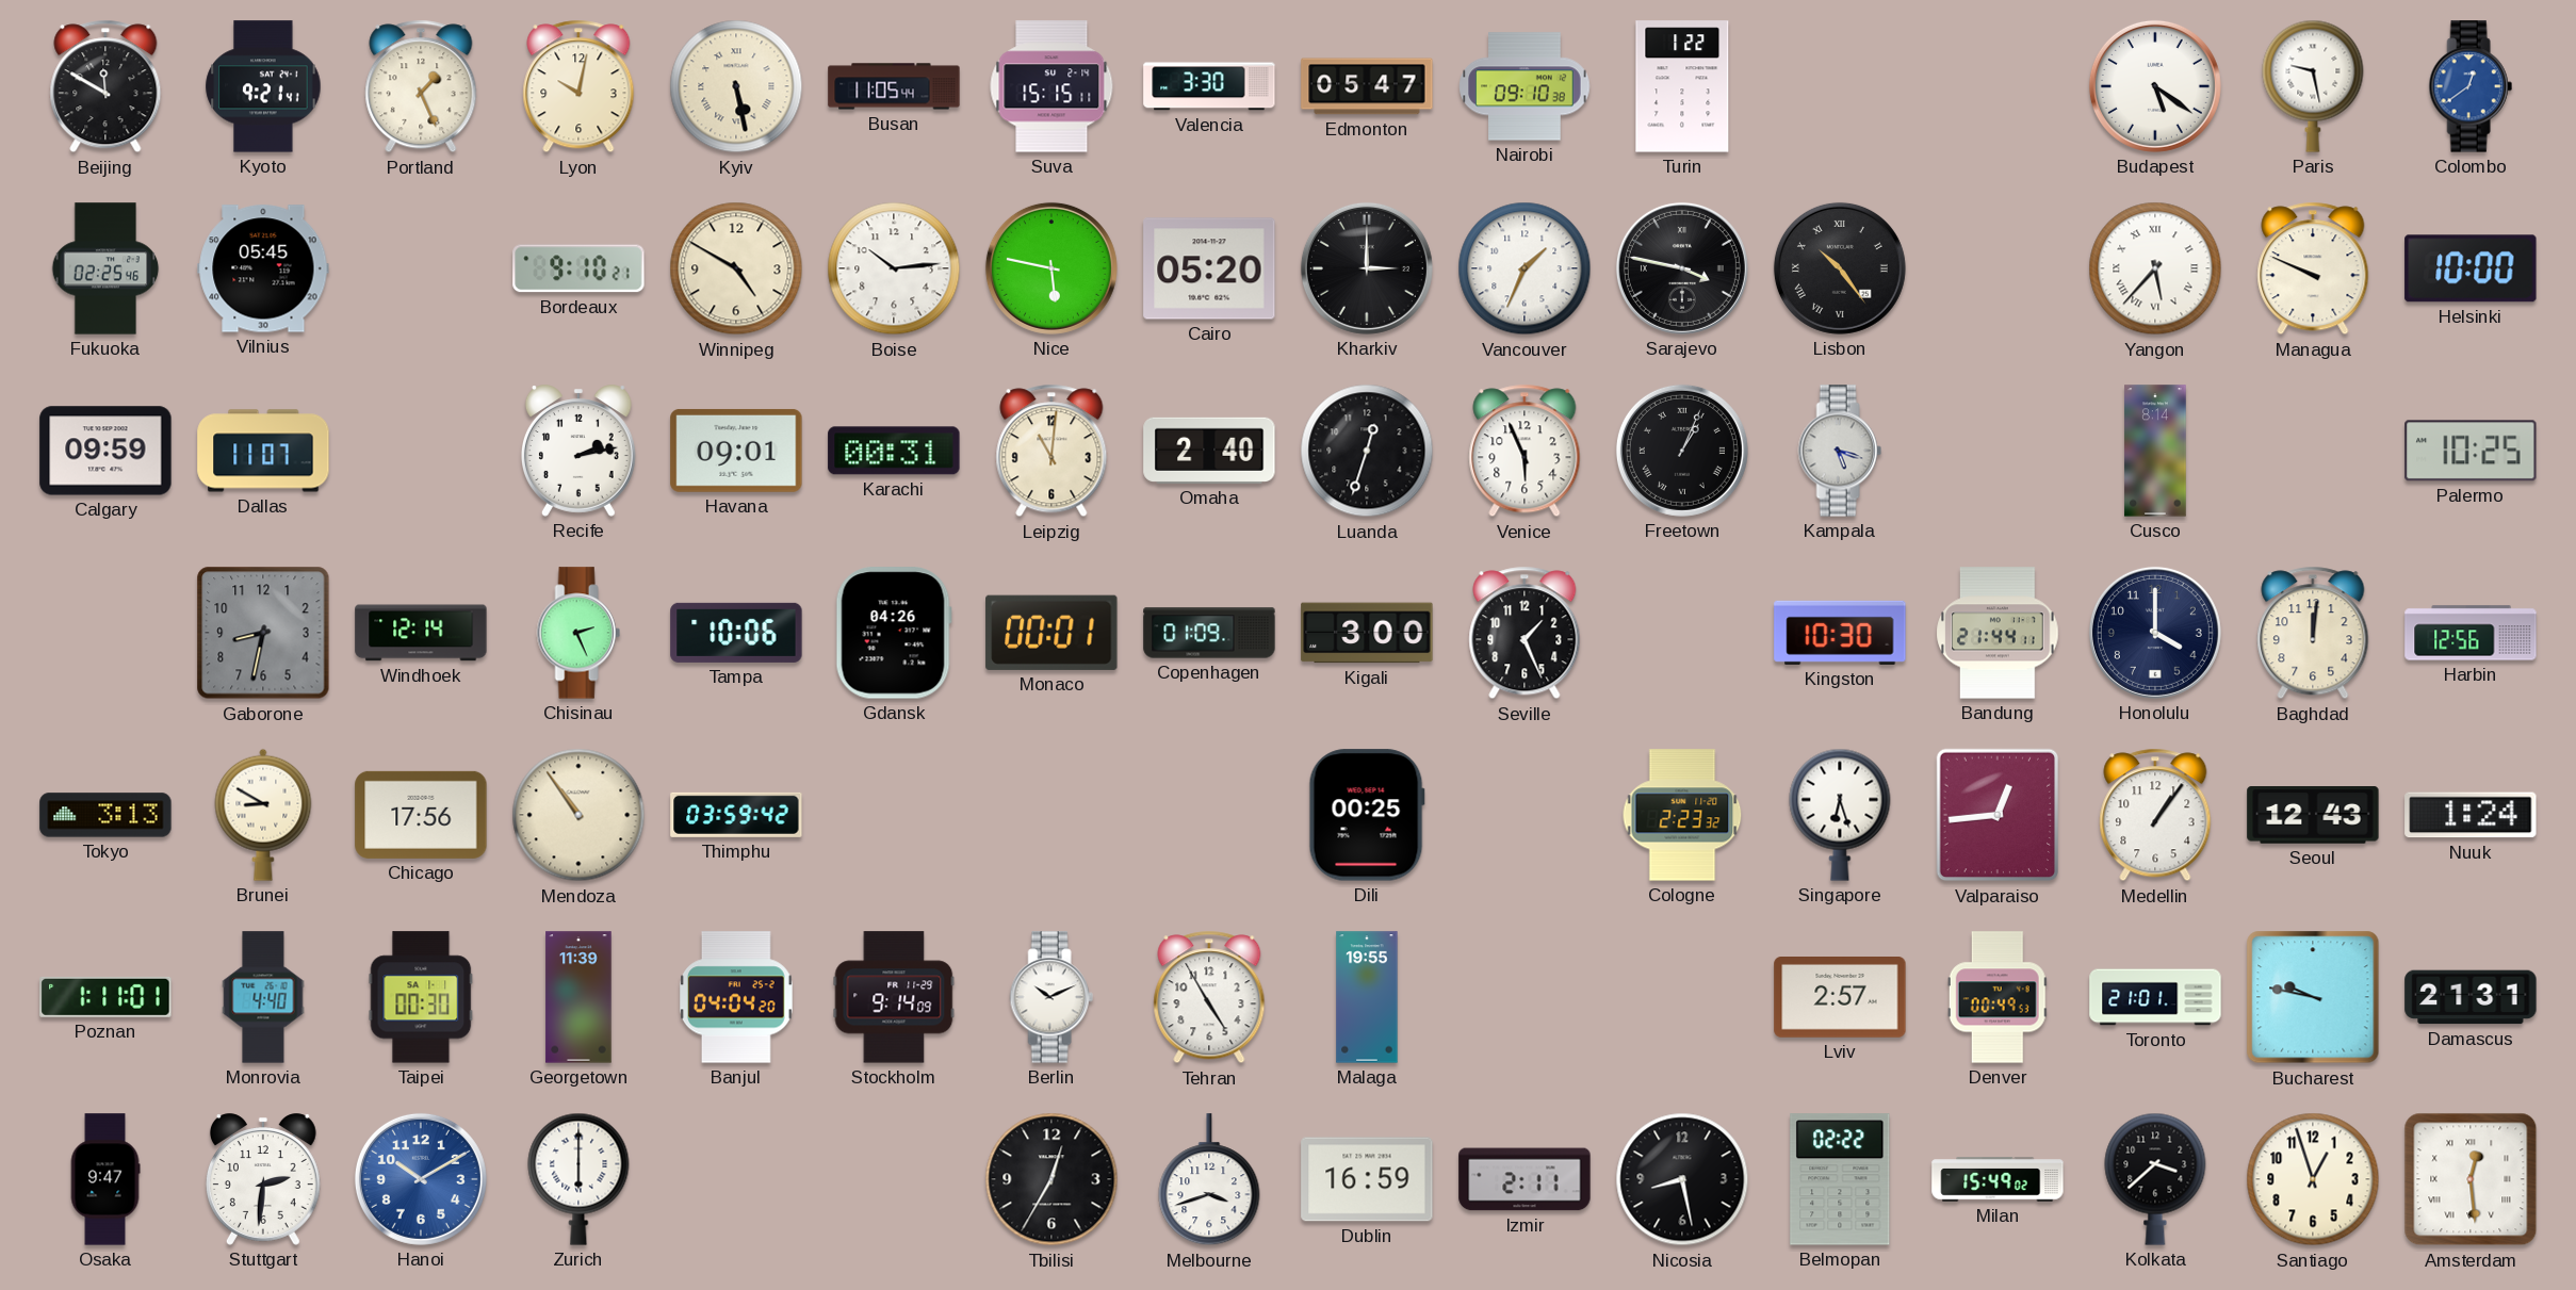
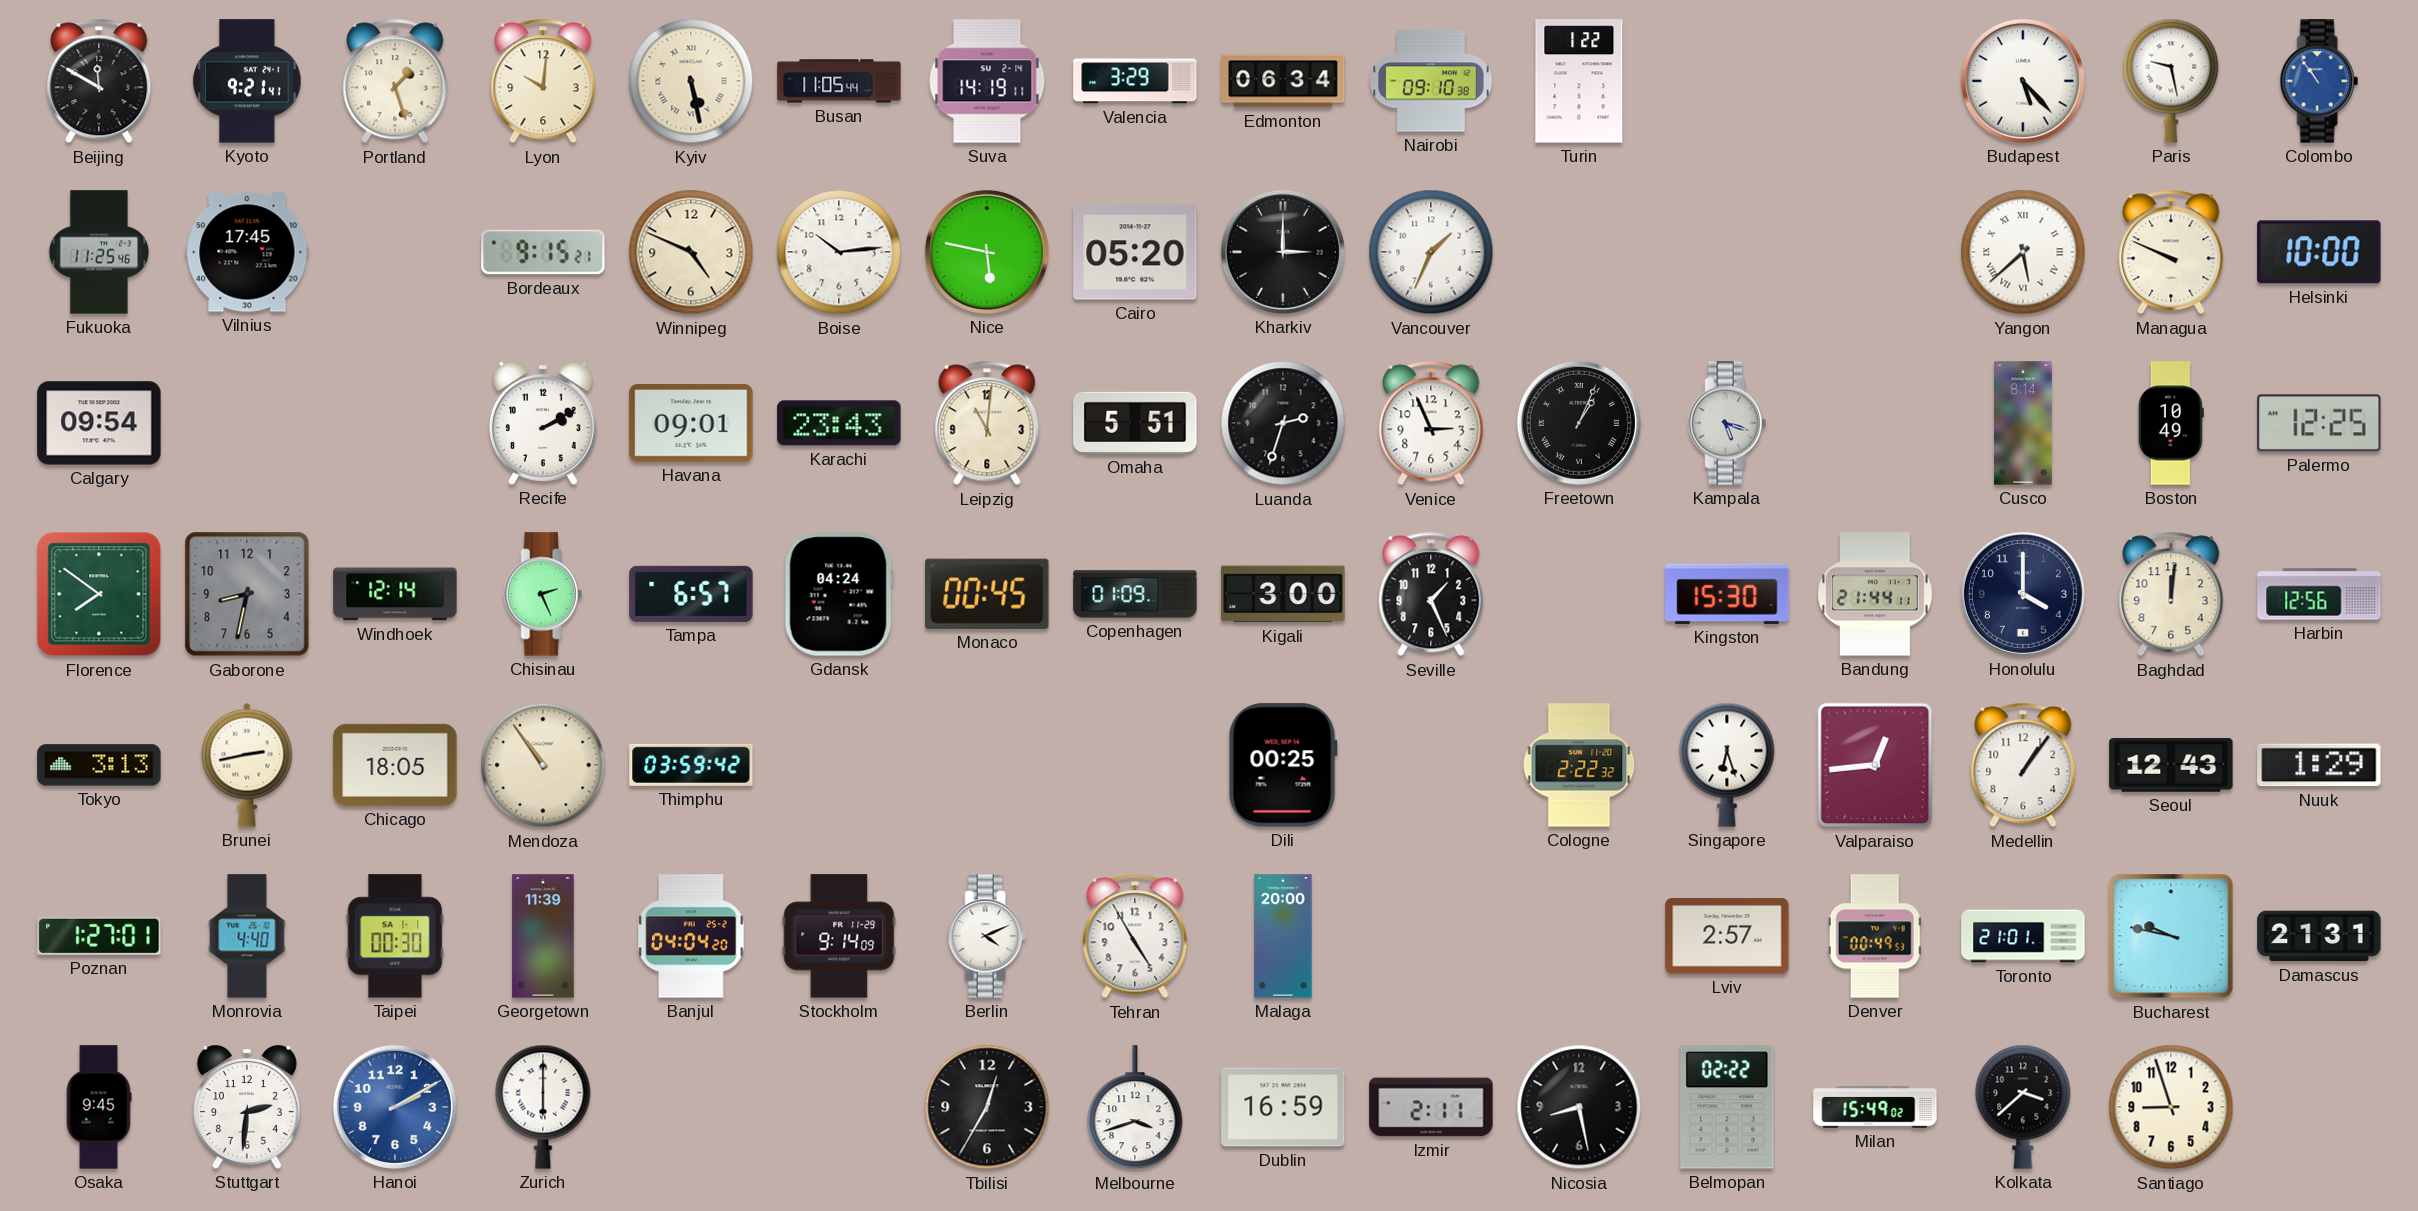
Portland: 1:26 -> 1:27
Lyon: 10:02 -> 10:01
Suva: 15:15 -> 14:19
Valencia: 3:30 -> 3:29
Edmonton: 05:47 -> 06:34
Budapest: 5:21 -> 5:23
Colombo: 12:39 -> 10:54
Fukuoka: 02:25 -> 11:25
Vilnius: 05:45 -> 17:45
Bordeaux: 9:10 -> 9:15
Winnipeg: 4:50 -> 4:49
Sarajevo: 3:47 -> none
Lisbon: 10:24 -> none
Yangon: 5:37 -> 5:38
Calgary: 09:59 -> 09:54
Dallas: 11:07 -> none
Recife: 2:13 -> 2:10
Karachi: 00:31 -> 23:43
Omaha: 2:40 -> 5:51
Luanda: 12:33 -> 2:33
Venice: 5:56 -> 2:56
Boston: none -> 10:49
Palermo: 10:25 -> 12:25
Florence: none -> 7:51
Tampa: 10:06 -> 6:57
Gdansk: 04:26 -> 04:24
Monaco: 00:01 -> 00:45
Kingston: 10:30 -> 15:30
Brunei: 8:50 -> 2:43
Chicago: 17:56 -> 18:05
Cologne: 2:23 -> 2:22
Nuuk: 1:24 -> 1:29
Poznan: 1:11 -> 1:27
Berlin: 10:11 -> 4:11
Malaga: 19:55 -> 20:00
Osaka: 9:47 -> 9:45
Hanoi: 10:10 -> 2:10
Santiago: 12:57 -> 8:57
Amsterdam: 12:29 -> none
